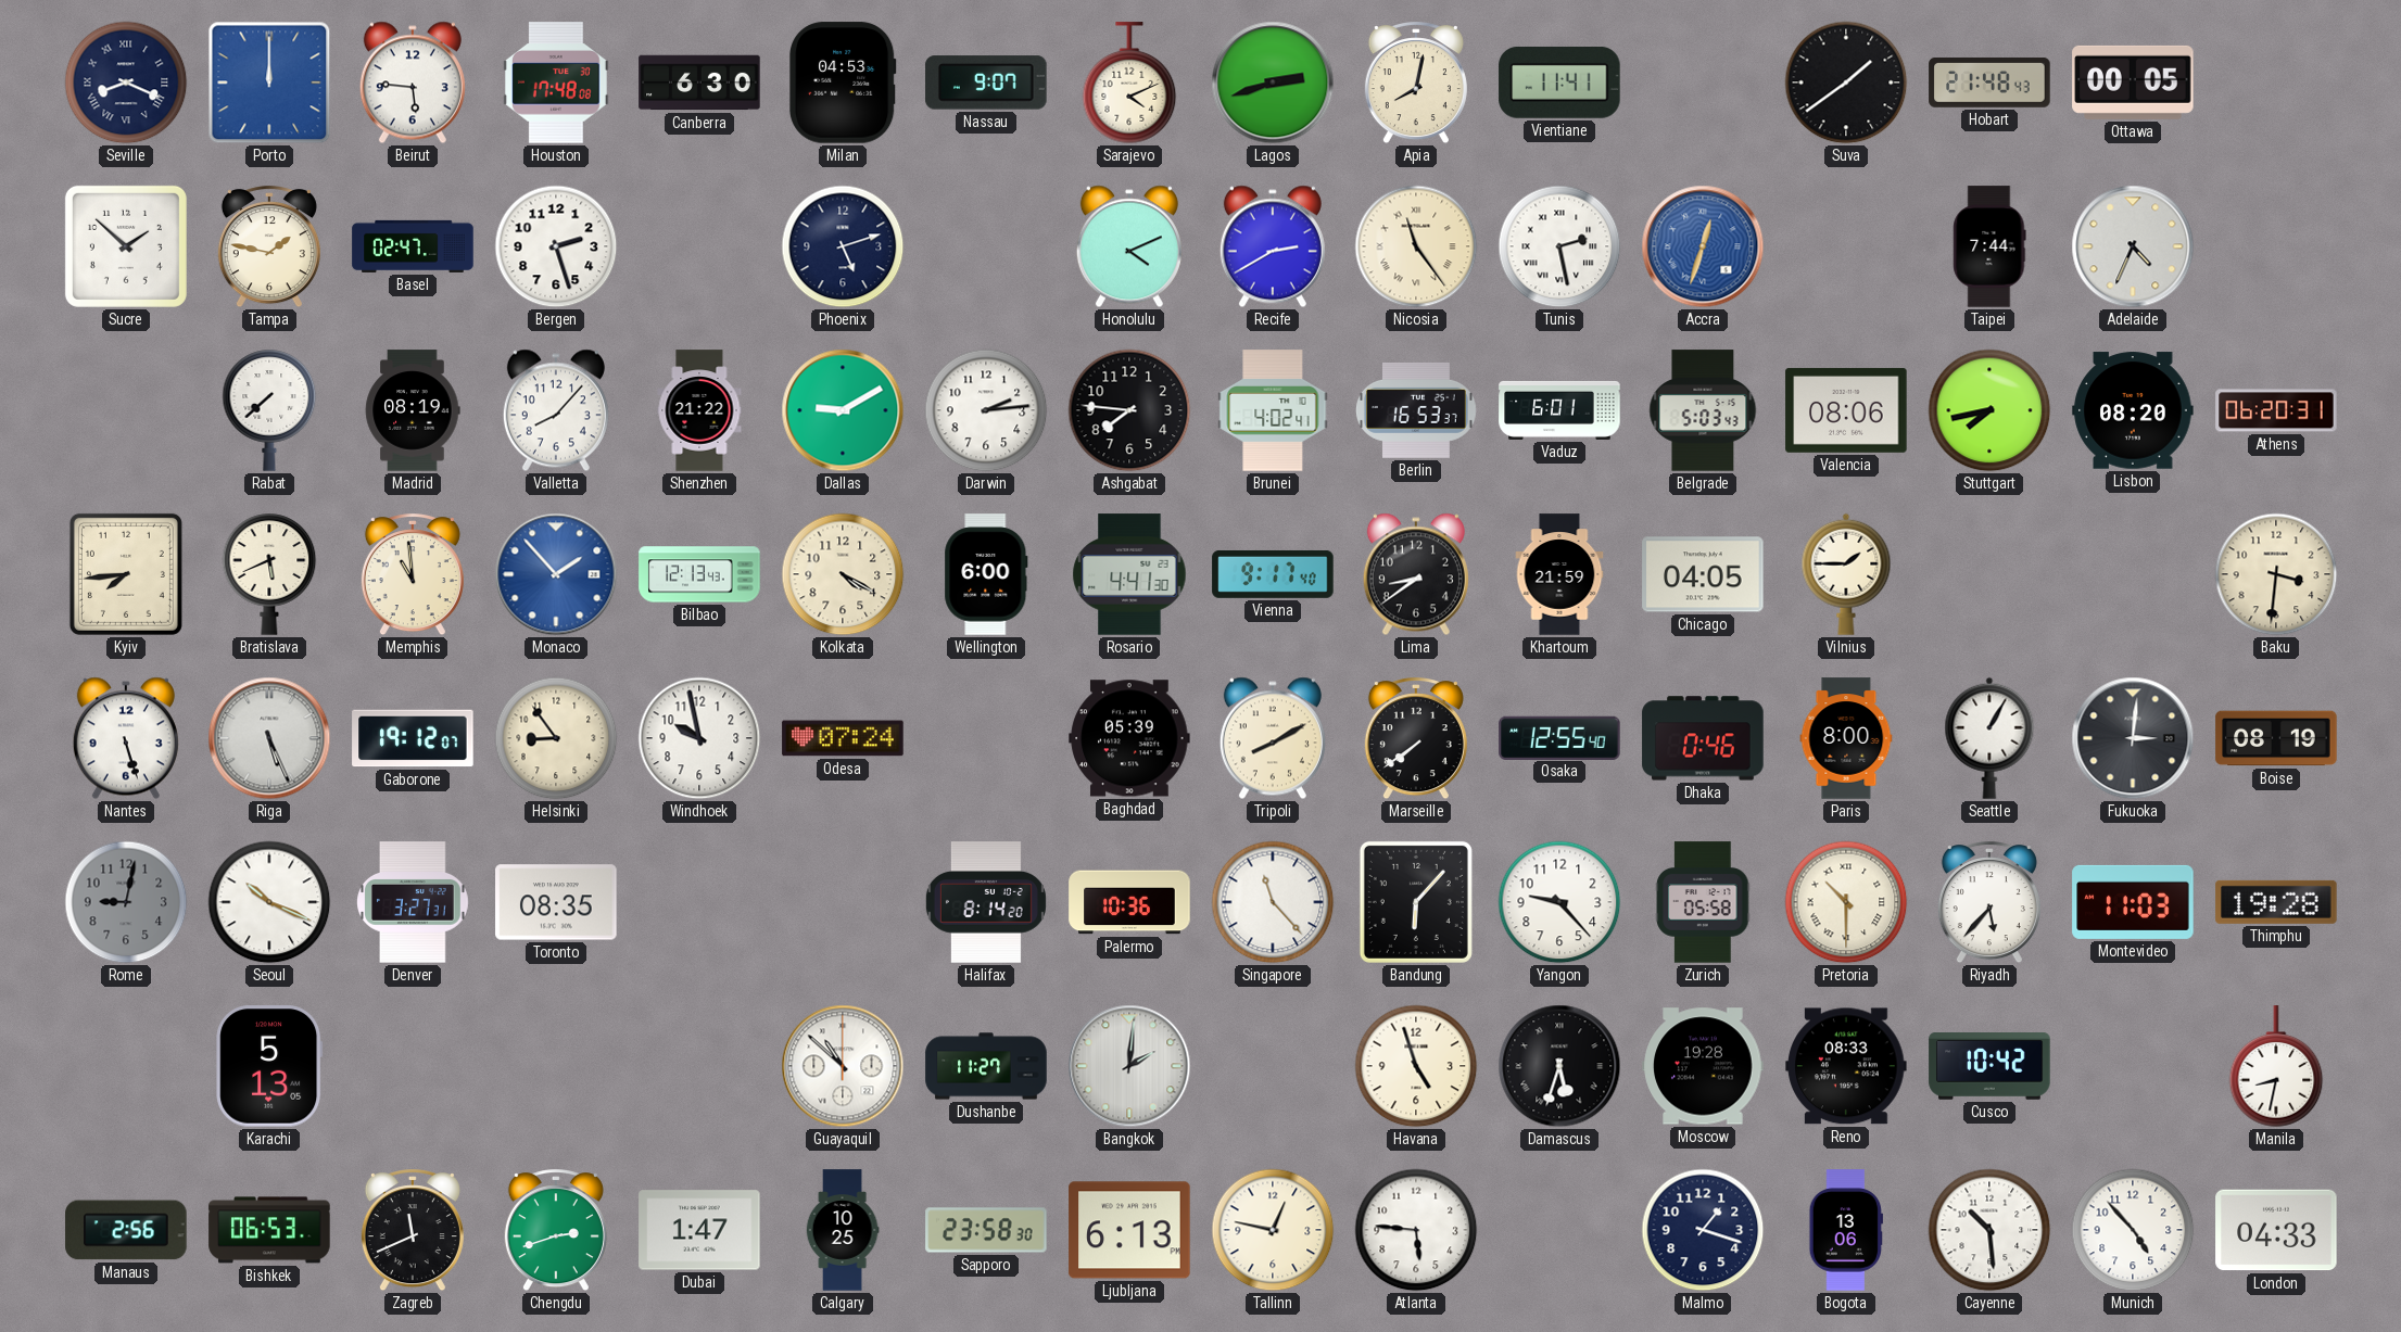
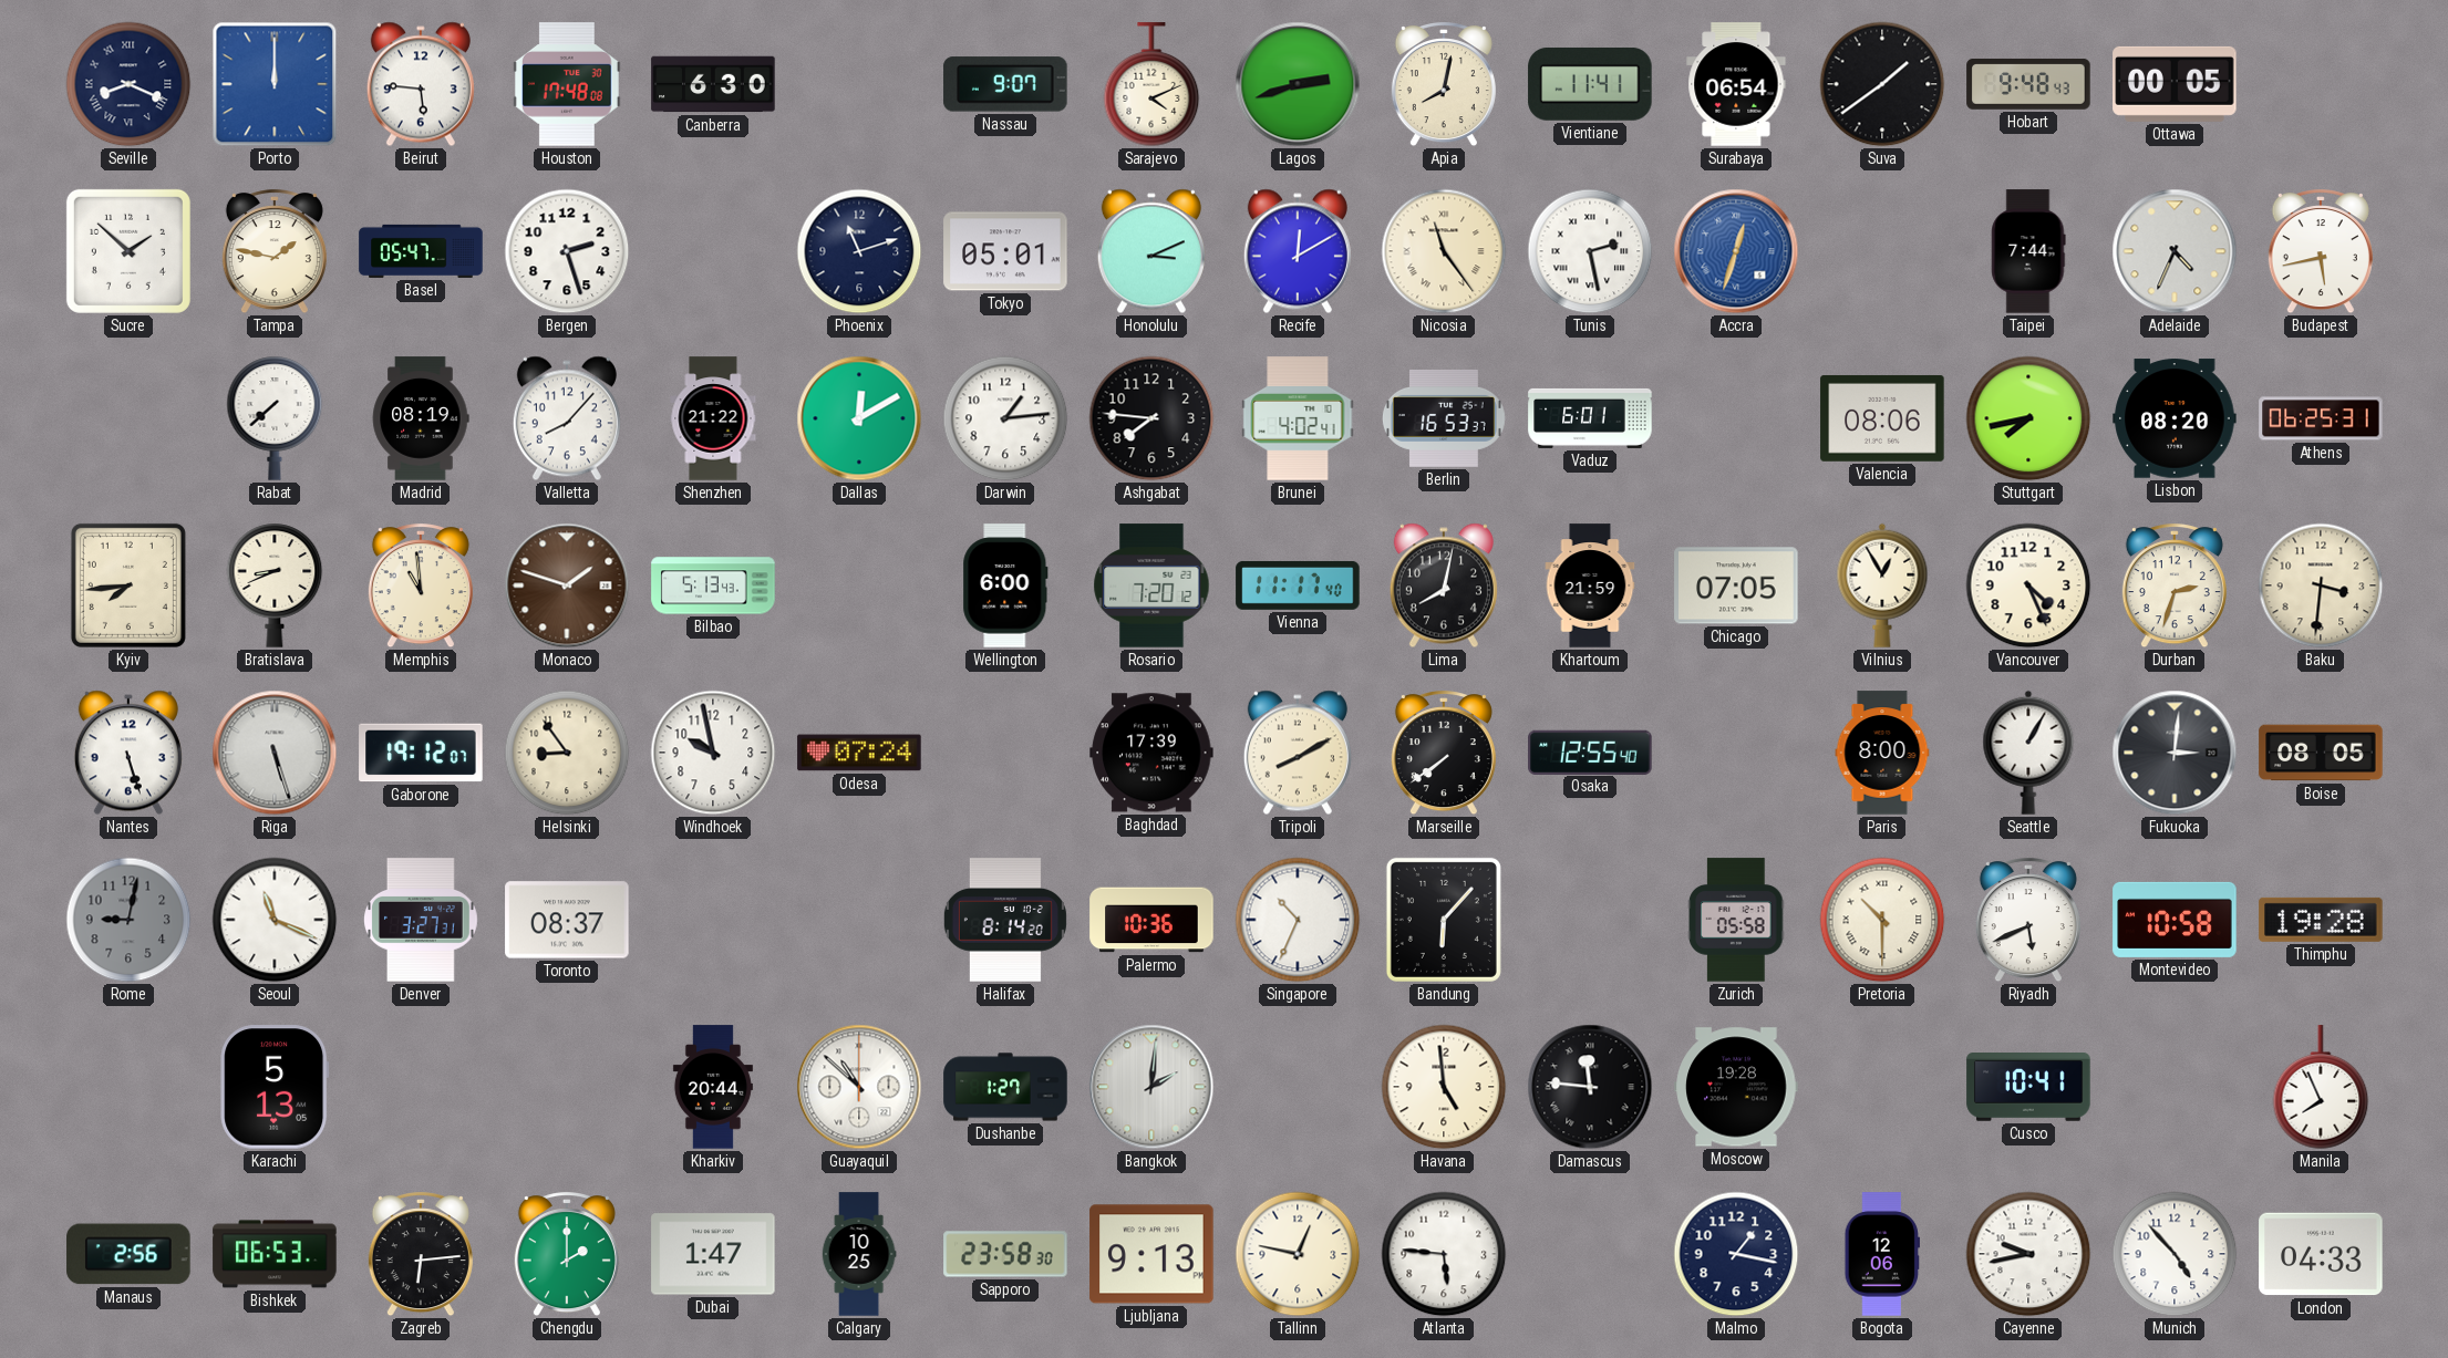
Milan: 04:53 -> none
Surabaya: none -> 06:54
Hobart: 21:48 -> 9:48
Basel: 02:47 -> 05:47
Phoenix: 5:12 -> 11:12
Tokyo: none -> 05:01
Honolulu: 4:11 -> 3:11
Recife: 2:40 -> 12:10
Budapest: none -> 5:43
Dallas: 9:10 -> 12:10
Darwin: 2:14 -> 1:14
Belgrade: 5:03 -> none
Athens: 06:20 -> 06:25
Bratislava: 5:41 -> 8:41
Monaco: 1:53 -> 1:48
Monaco dial: blue -> brown
Bilbao: 12:13 -> 5:13
Kolkata: 4:20 -> none
Rosario: 4:41 -> 7:20
Vienna: 9:17 -> 11:17
Lima: 8:39 -> 8:02
Chicago: 04:05 -> 07:05
Vilnius: 1:45 -> 12:55
Vancouver: none -> 4:26
Durban: none -> 2:33
Riga: 5:26 -> 5:27
Baghdad: 05:39 -> 17:39
Dhaka: 0:46 -> none
Boise: 08:19 -> 08:05
Seoul: 10:19 -> 11:19
Toronto: 08:35 -> 08:37
Singapore: 11:23 -> 10:34
Yangon: 9:23 -> none
Riyadh: 5:37 -> 5:41
Montevideo: 11:03 -> 10:58
Kharkiv: none -> 20:44
Dushanbe: 11:27 -> 1:27
Havana: 4:57 -> 4:59
Damascus: 5:33 -> 11:46
Reno: 08:33 -> none
Cusco: 10:42 -> 10:41
Manila: 8:32 -> 7:56
Zagreb: 11:41 -> 6:14
Chengdu: 2:42 -> 2:00
Ljubljana: 6:13 -> 9:13
Malmo: 1:18 -> 1:17
Bogota: 13:06 -> 12:06
Cayenne: 10:29 -> 9:43
